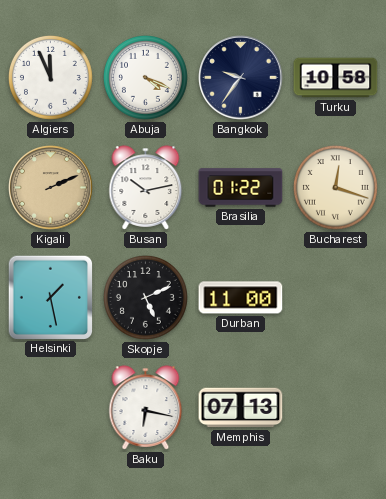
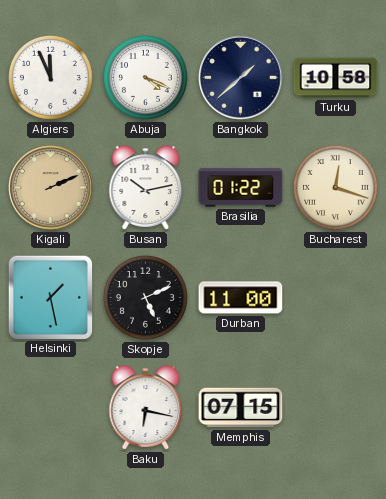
Bangkok: 9:36 -> 1:38
Memphis: 07:13 -> 07:15
